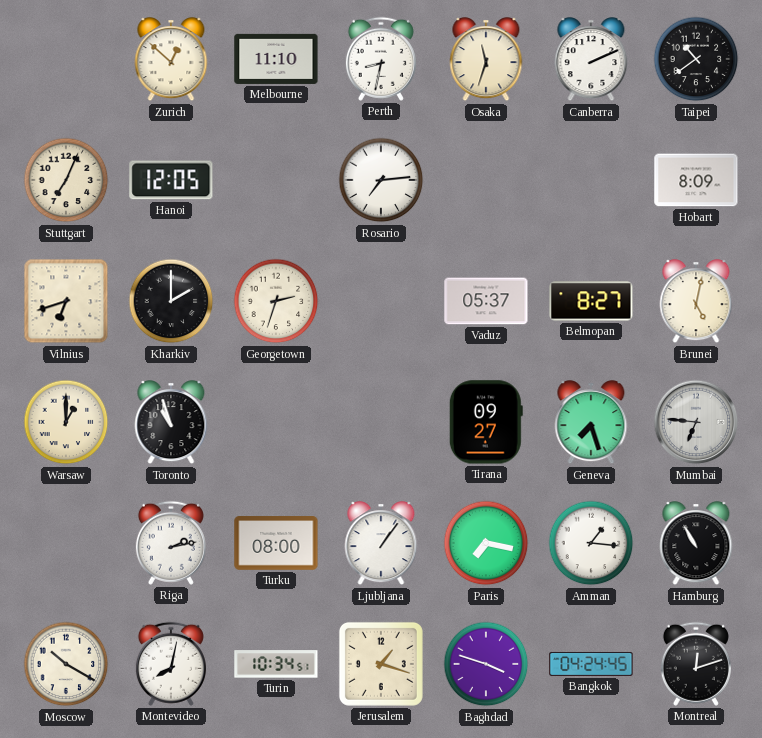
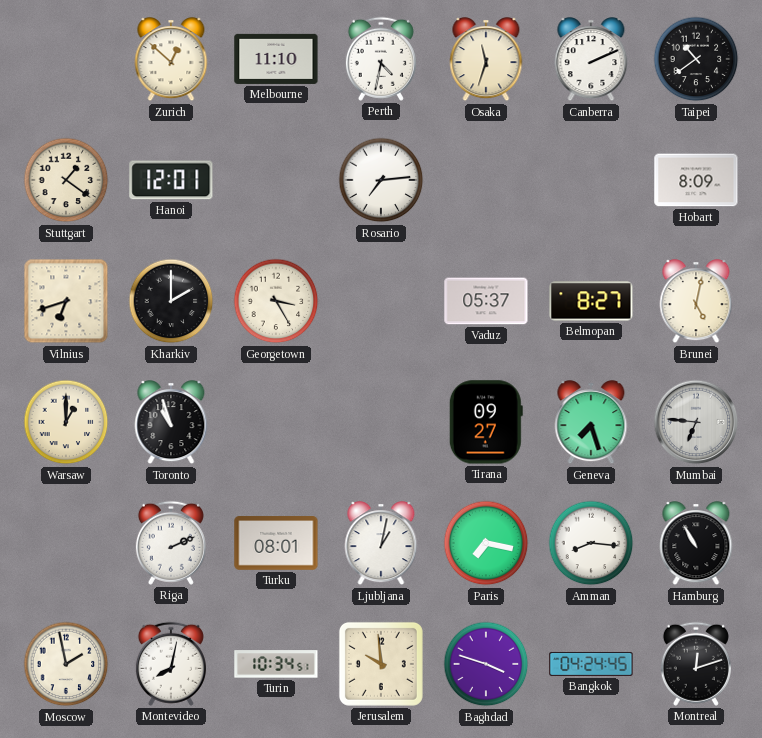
Perth: 8:32 -> 4:32
Stuttgart: 7:04 -> 1:21
Hanoi: 12:05 -> 12:01
Georgetown: 2:33 -> 3:25
Riga: 2:13 -> 2:11
Turku: 08:00 -> 08:01
Ljubljana: 1:06 -> 1:02
Amman: 1:16 -> 8:16
Moscow: 10:20 -> 1:58
Jerusalem: 1:18 -> 9:59
